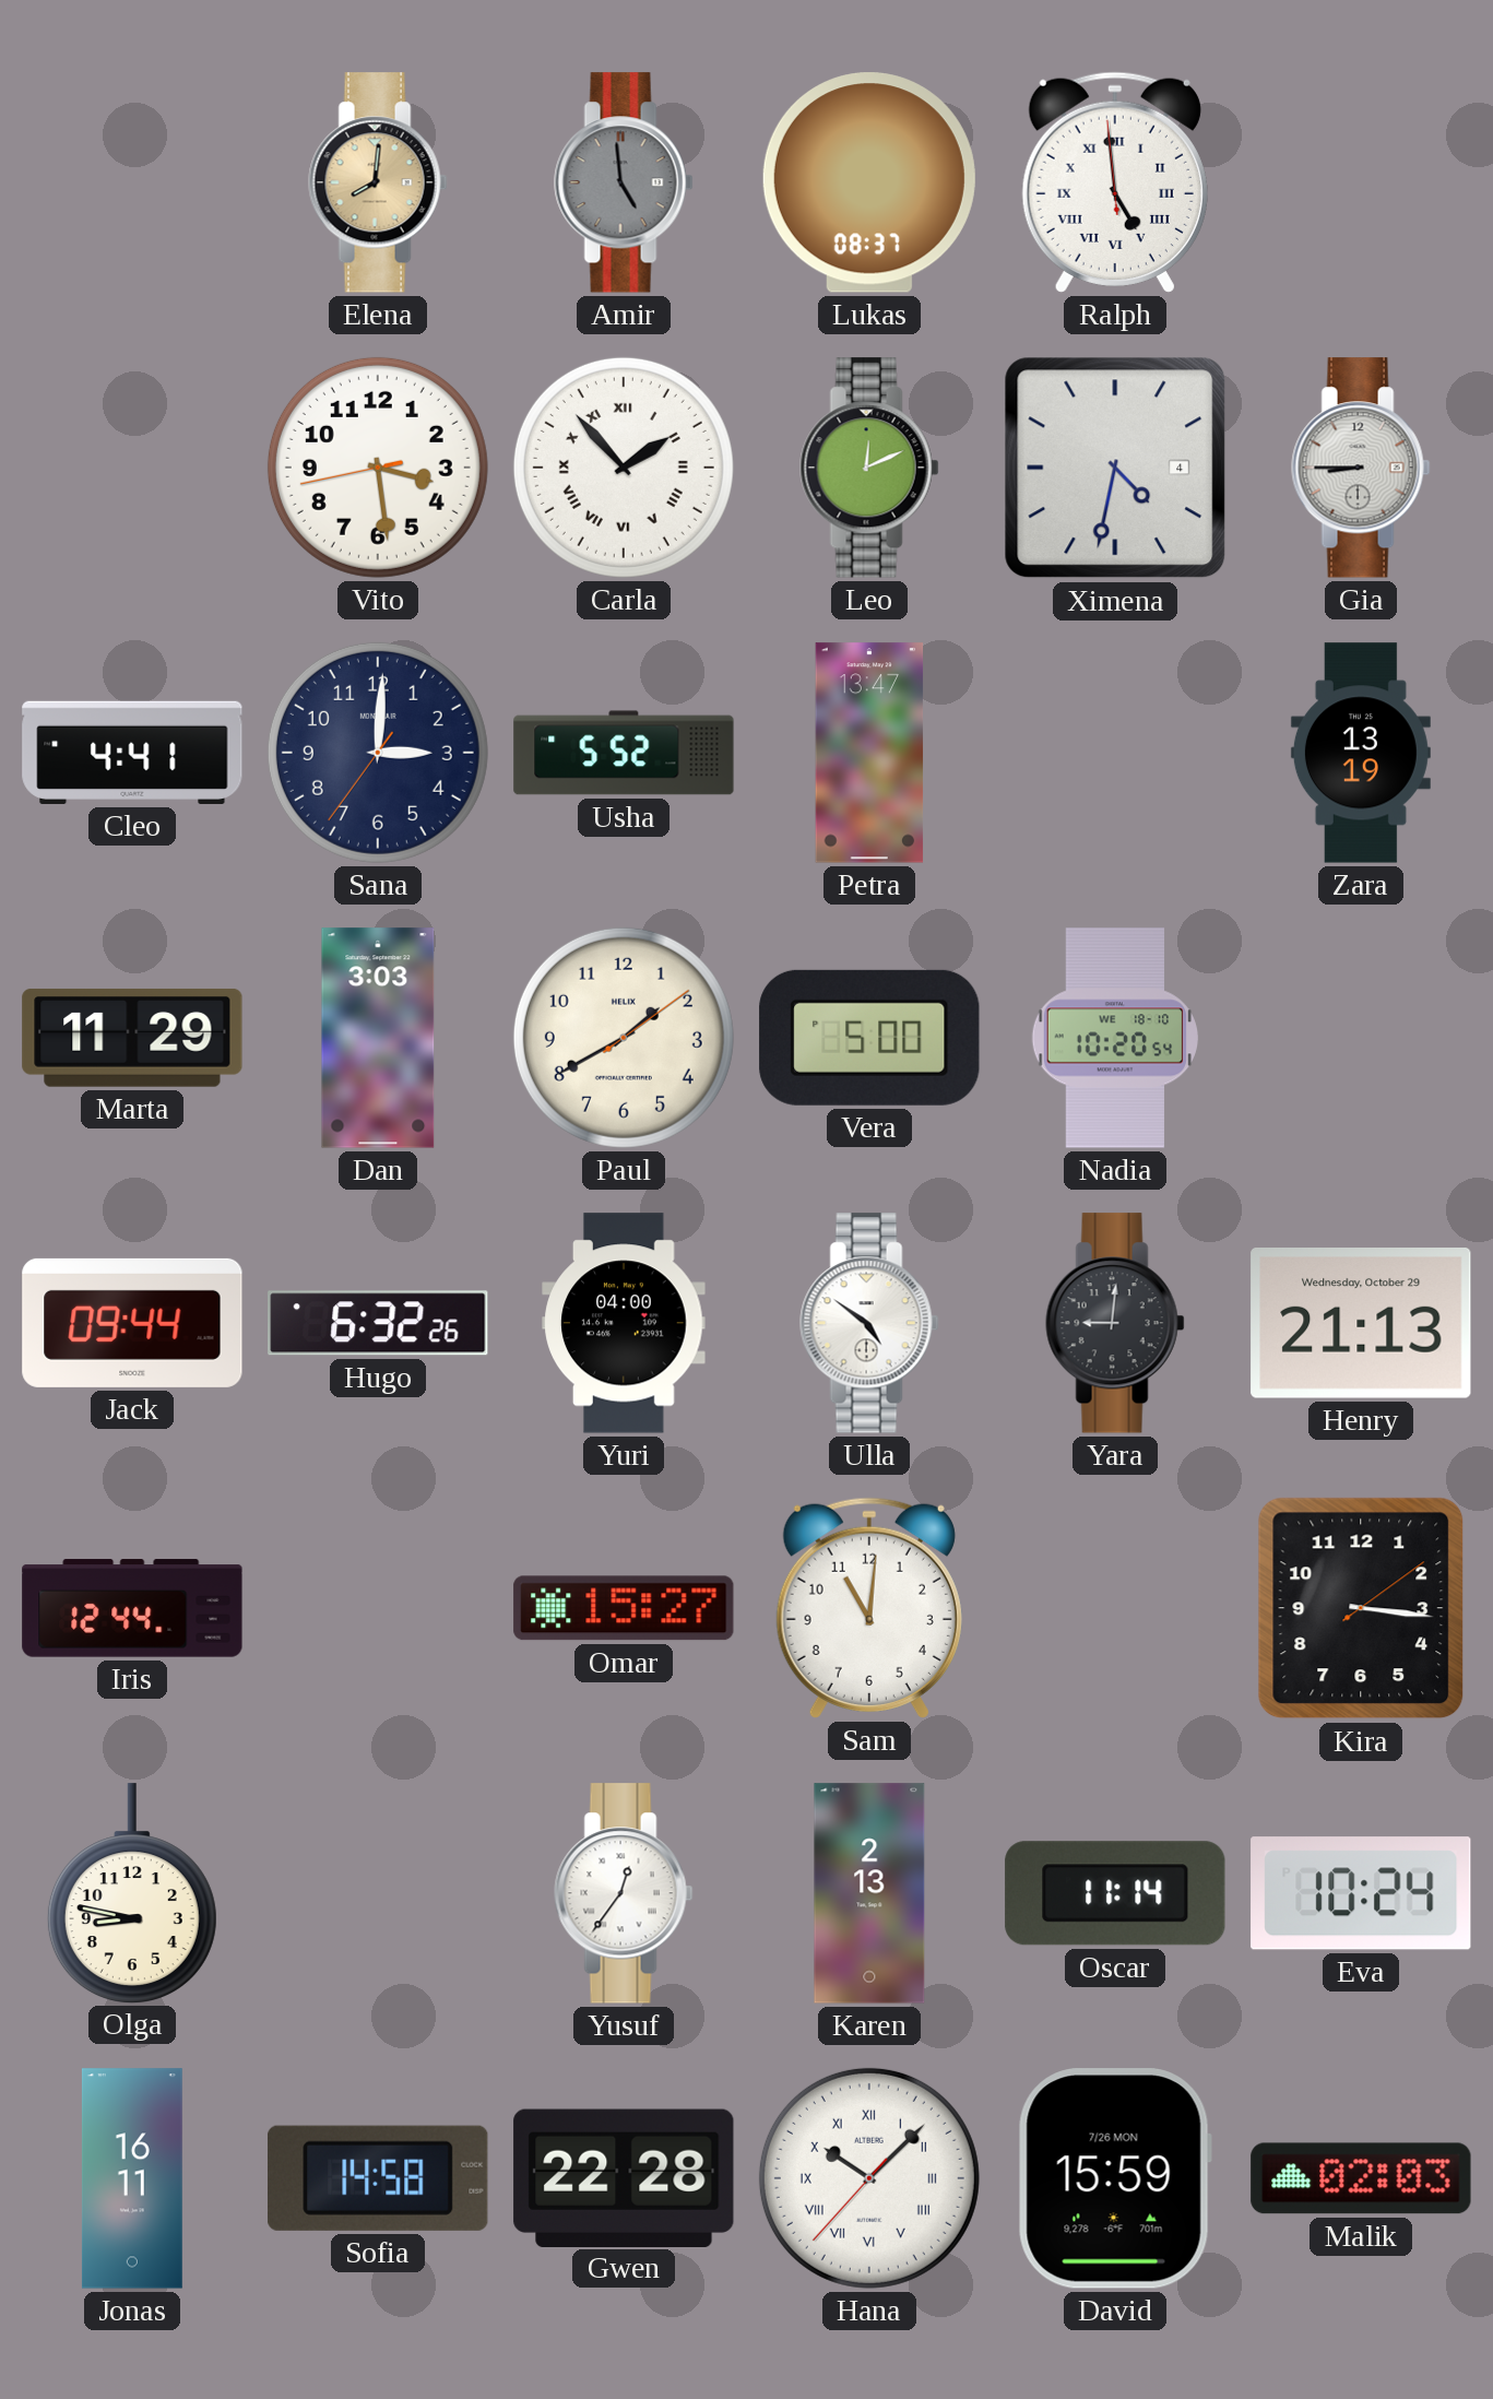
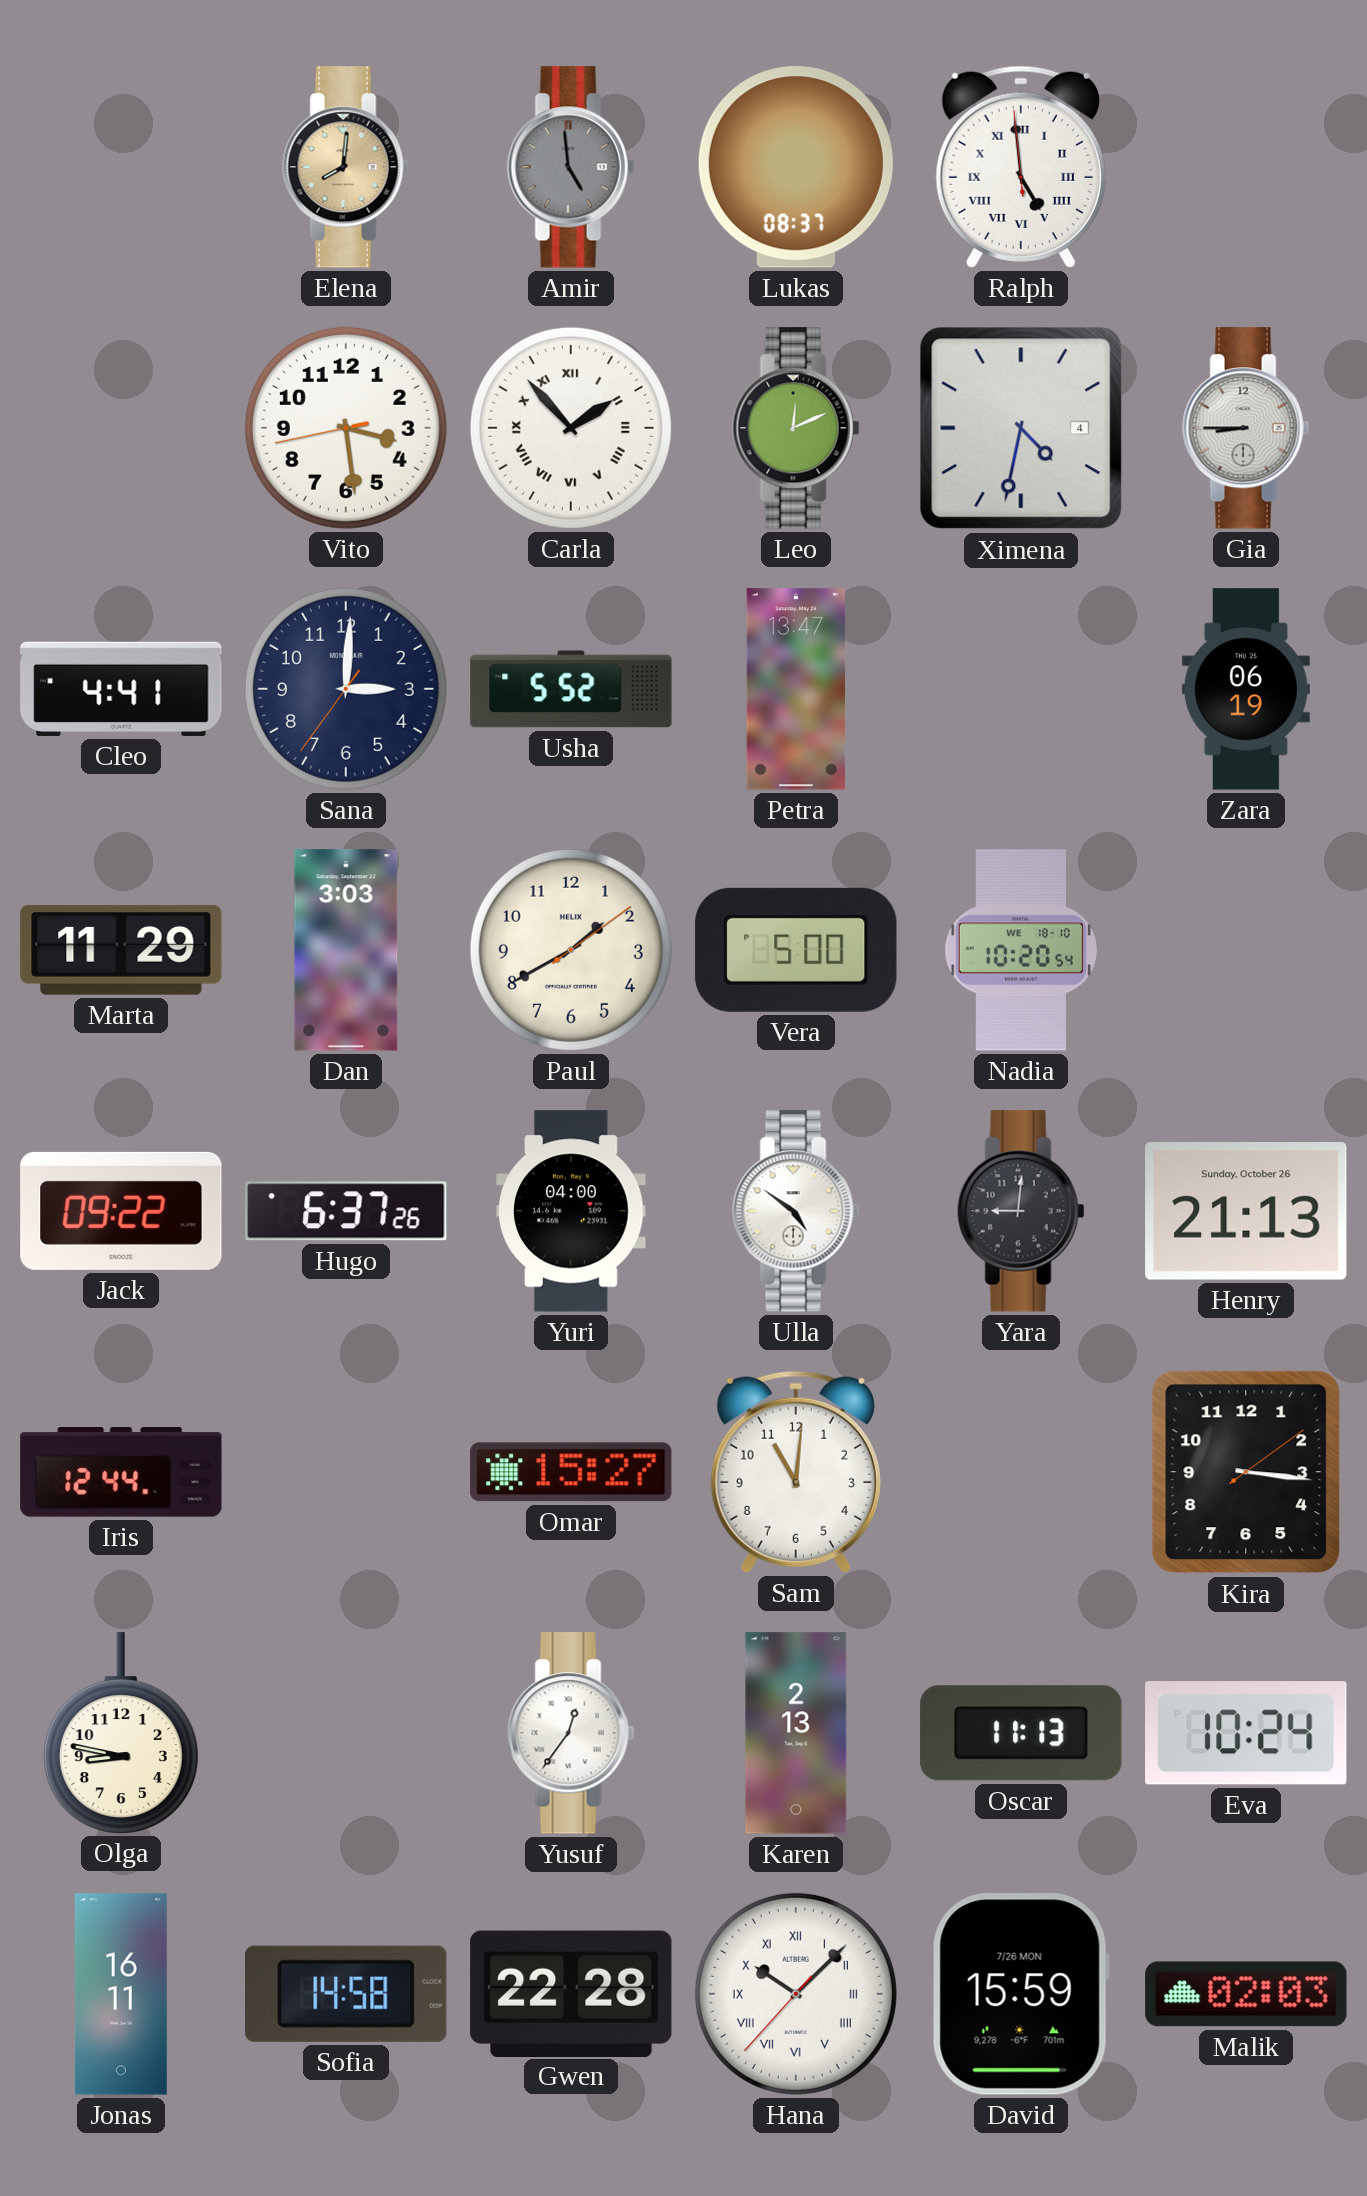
Zara: 13:19 -> 06:19
Jack: 09:44 -> 09:22
Hugo: 6:32 -> 6:37
Henry date: Wednesday, October 29 -> Sunday, October 26
Oscar: 11:14 -> 11:13
